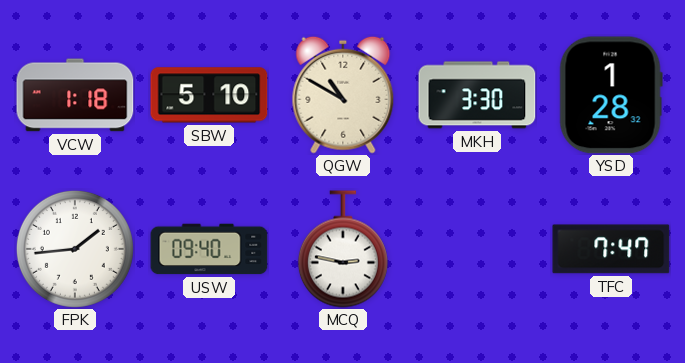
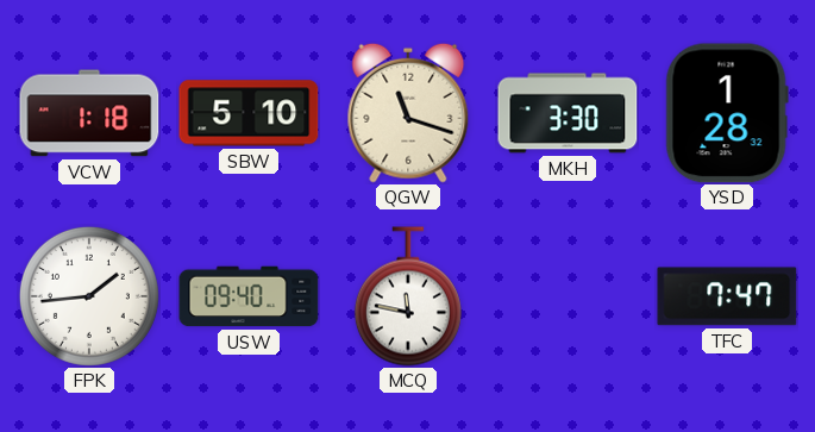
QGW: 10:50 -> 11:18
MCQ: 2:47 -> 11:47
